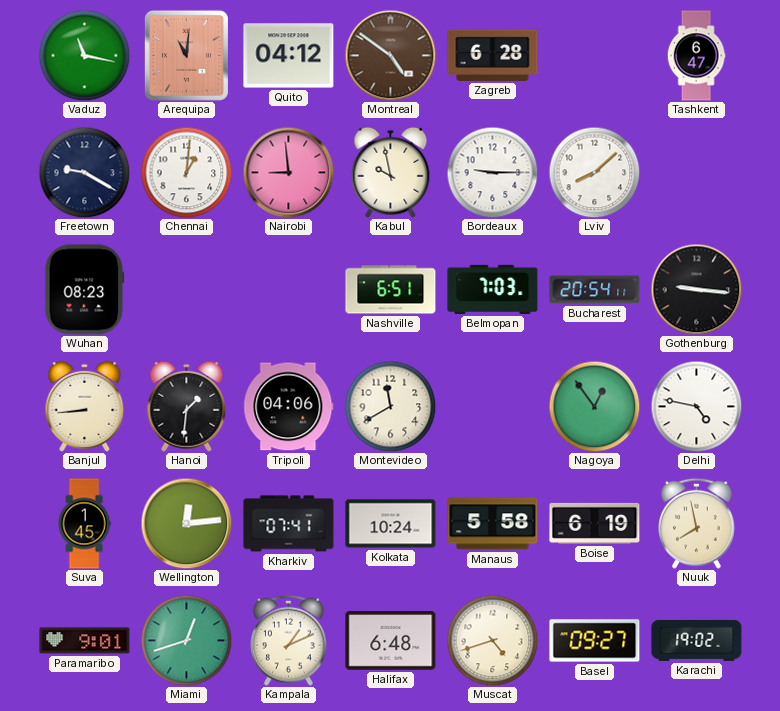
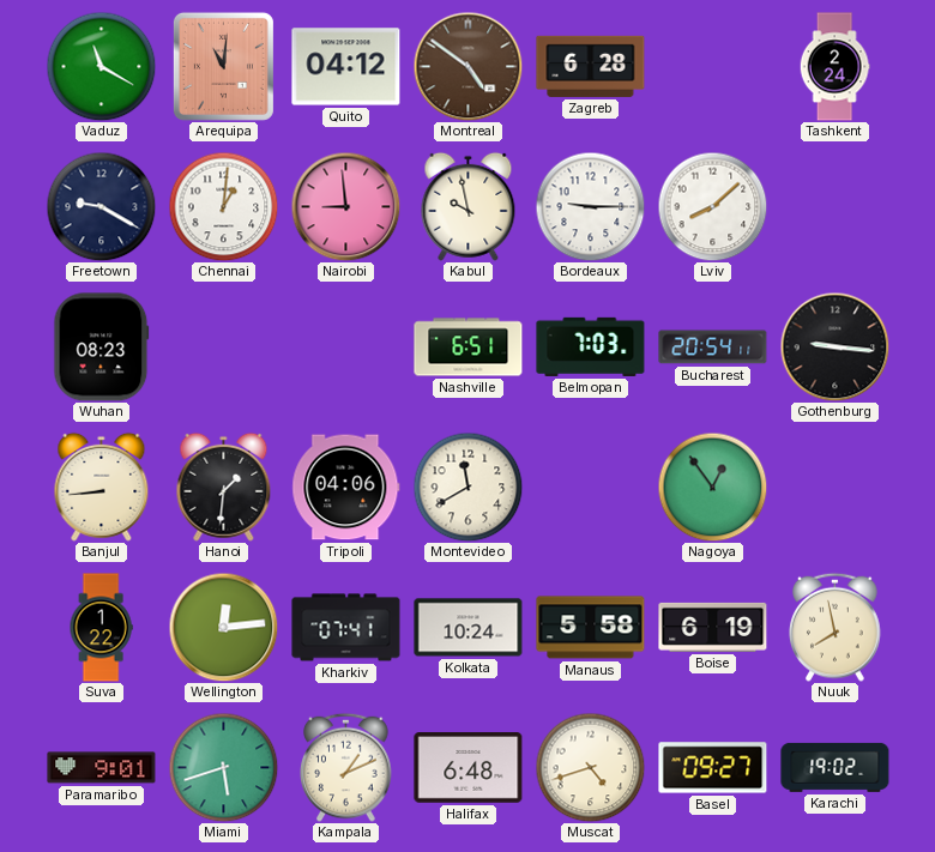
Vaduz: 11:17 -> 11:20
Tashkent: 6:47 -> 2:24
Delhi: 4:47 -> none
Suva: 1:45 -> 1:22
Miami: 12:42 -> 5:42
